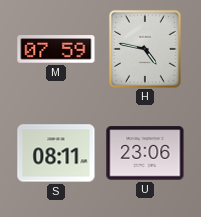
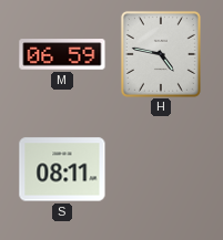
M: 07:59 -> 06:59
U: 23:06 -> none
